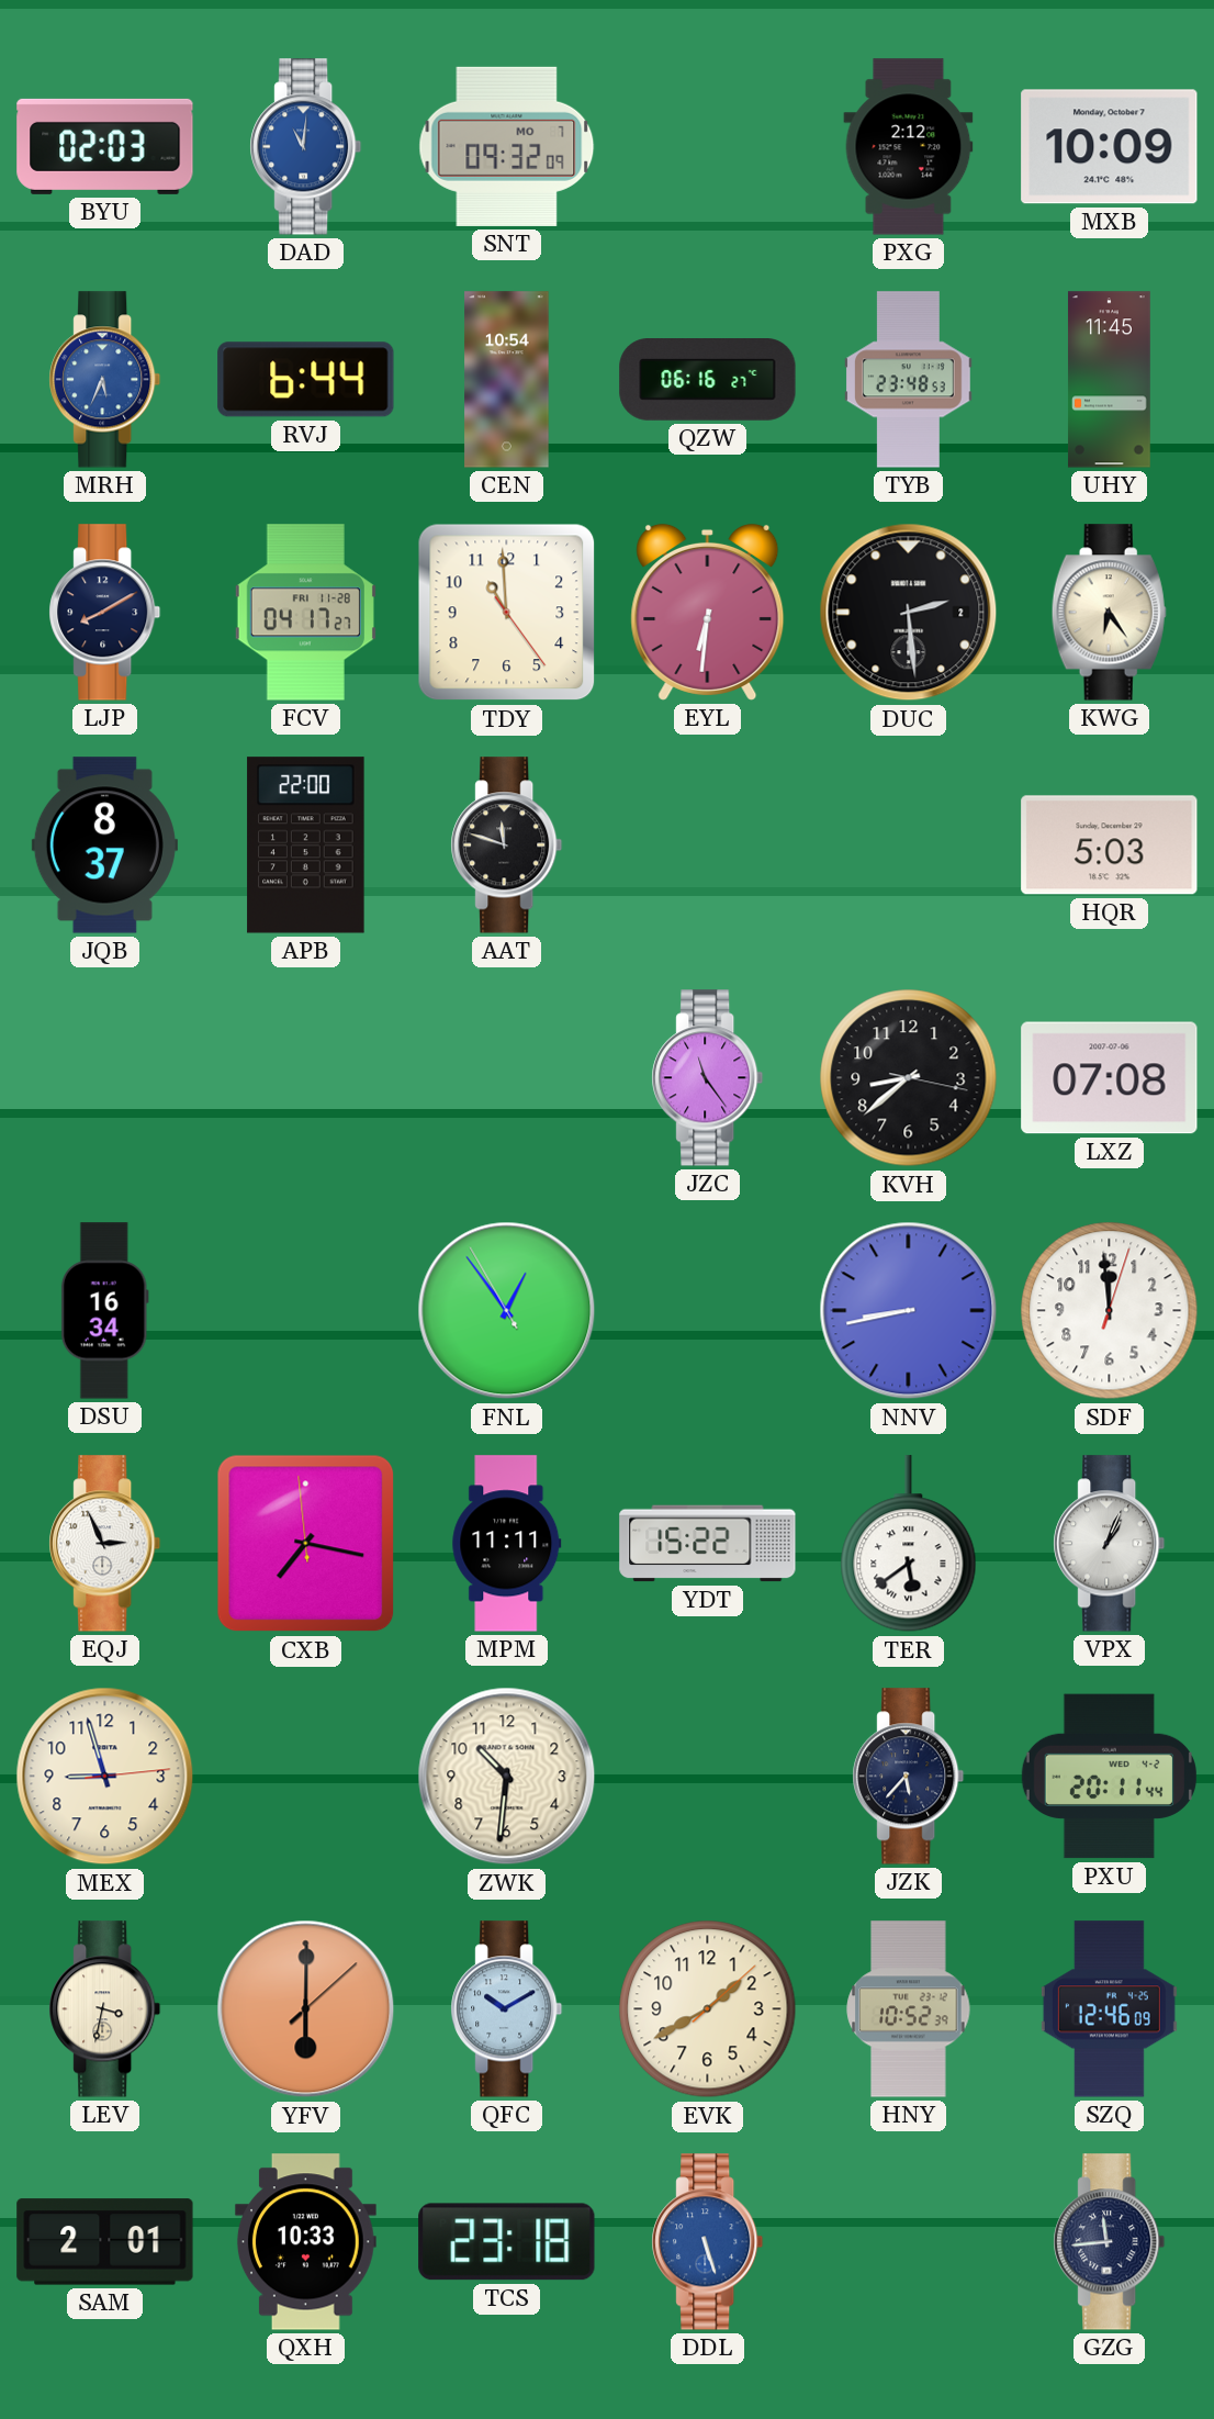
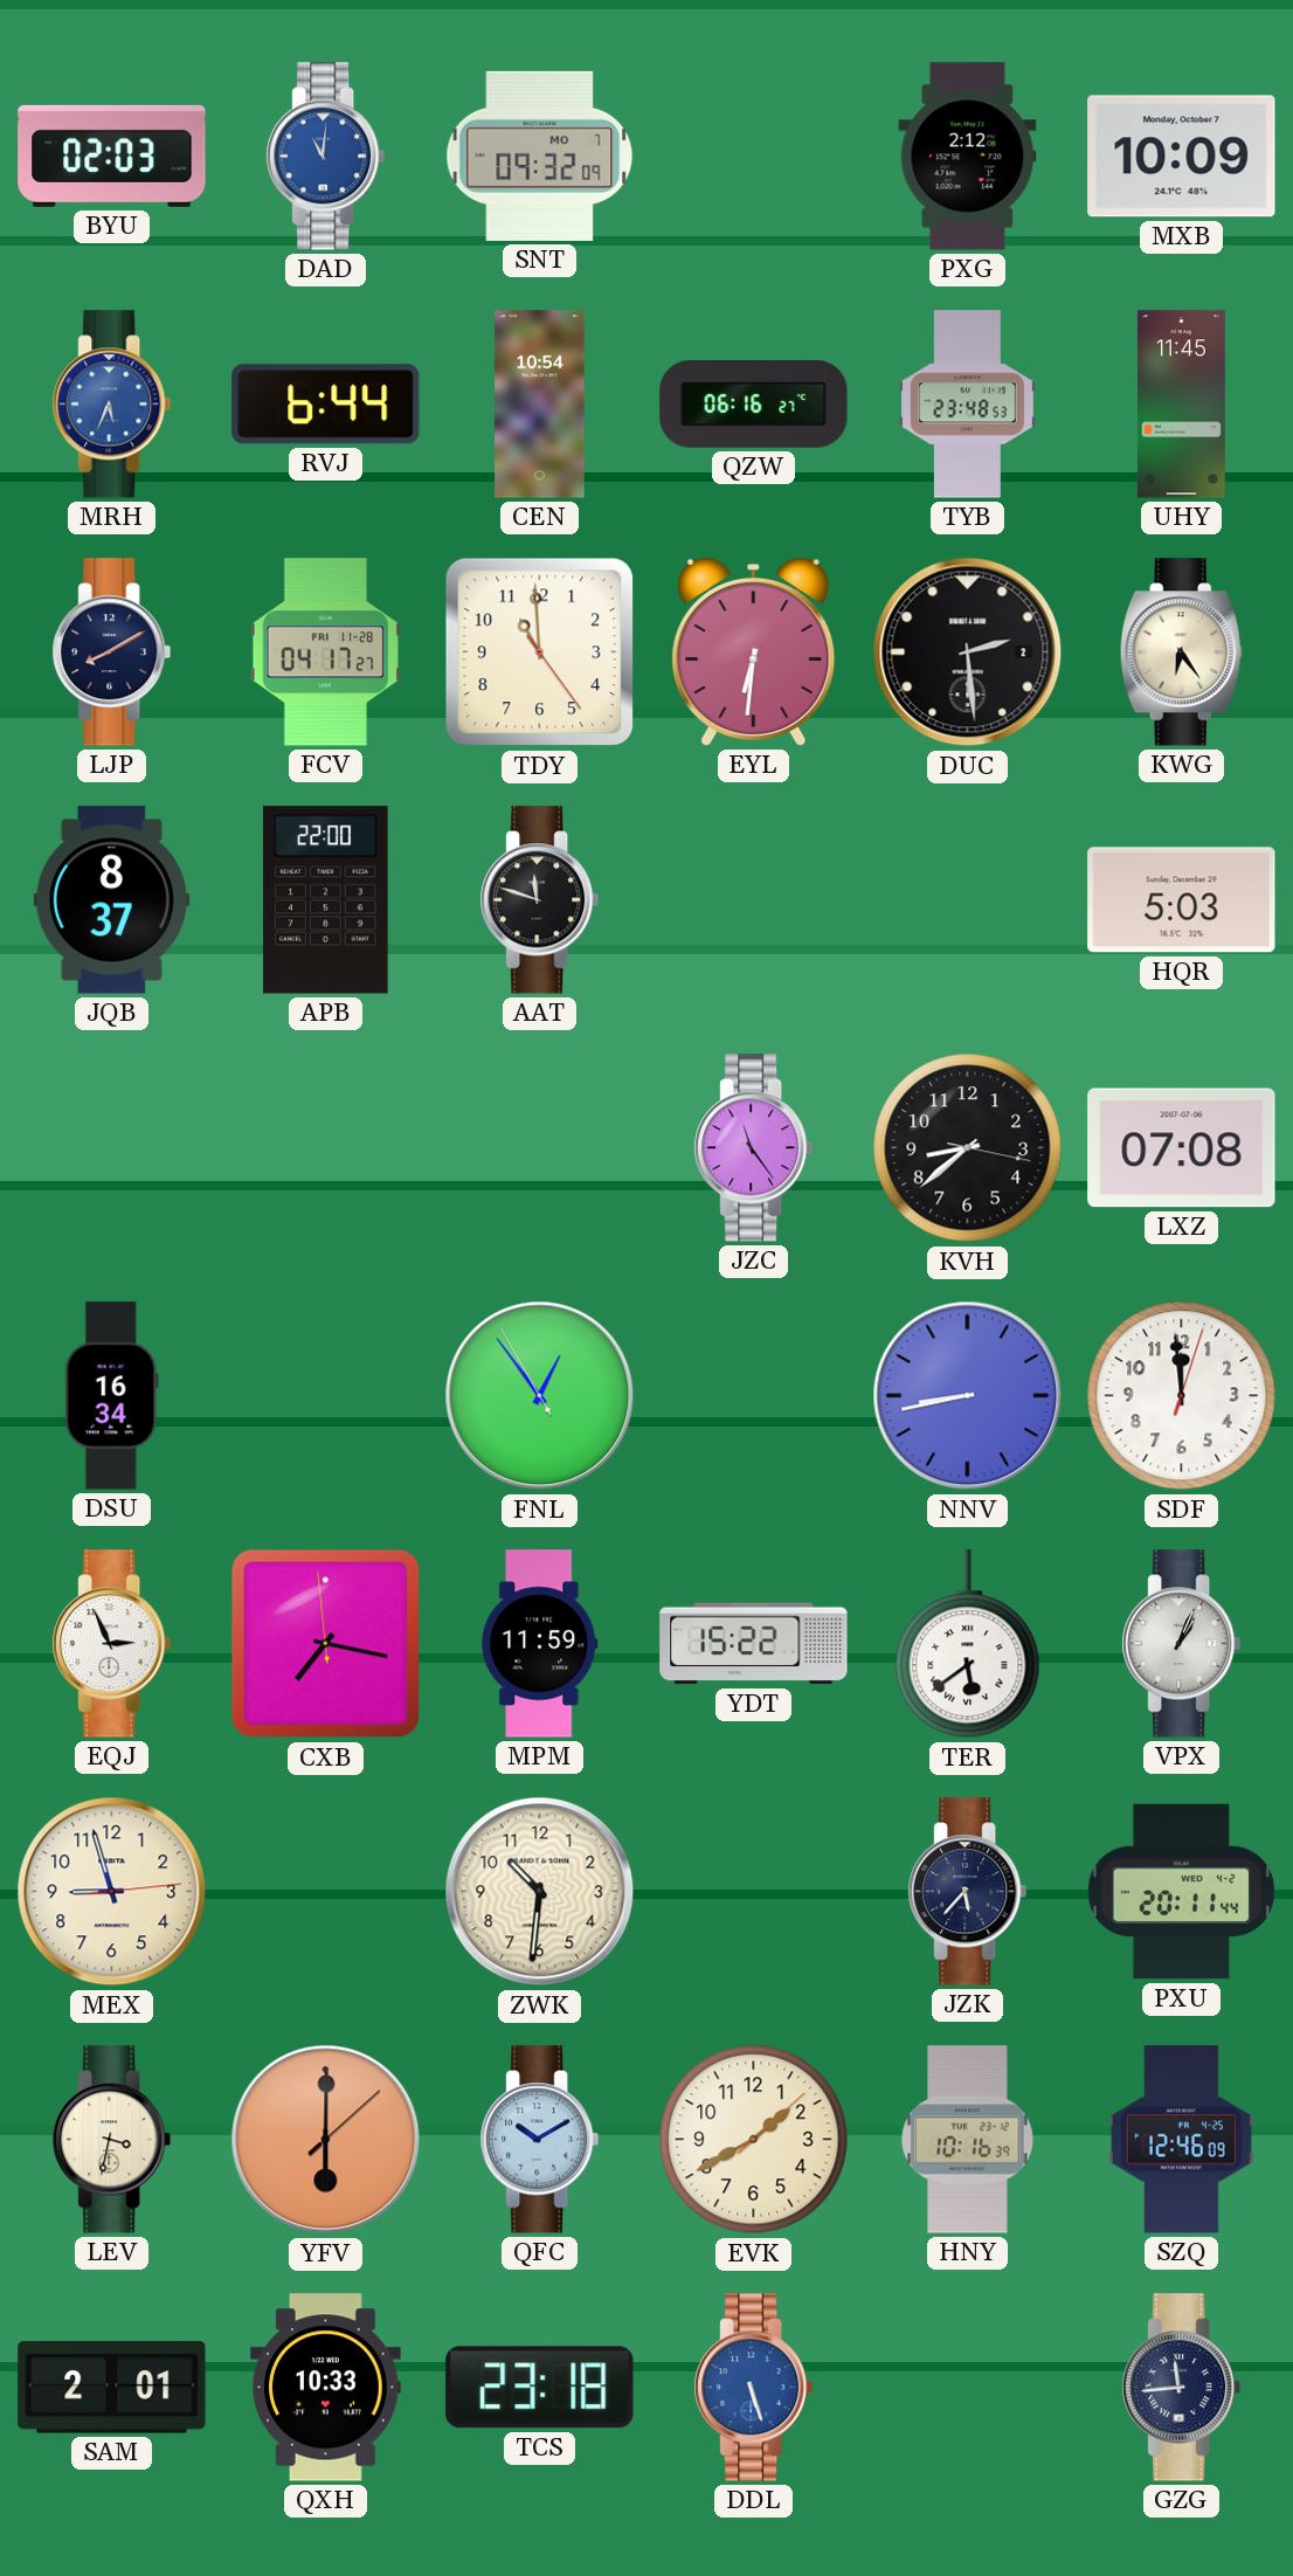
MPM: 11:11 -> 11:59
HNY: 10:52 -> 10:16
